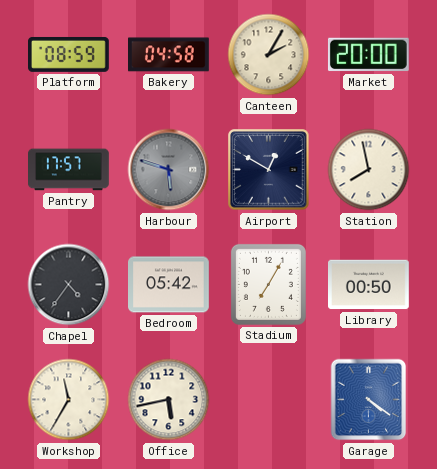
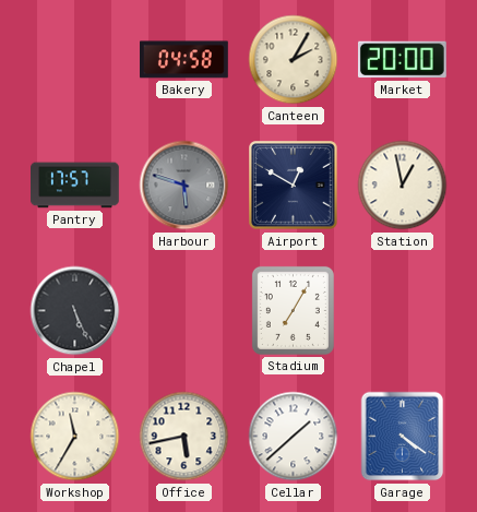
Platform: 08:59 -> none
Station: 7:58 -> 12:58
Chapel: 4:36 -> 5:26
Bedroom: 05:42 -> none
Library: 00:50 -> none
Cellar: none -> 1:38
